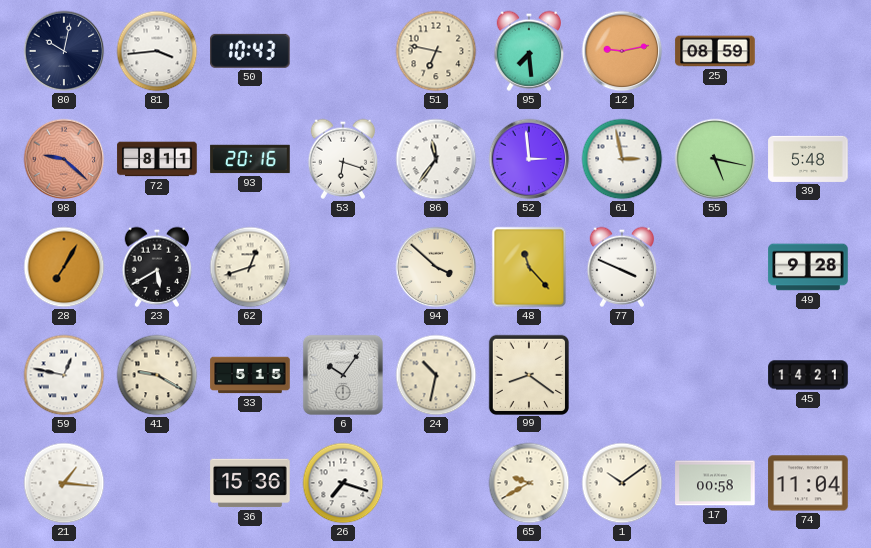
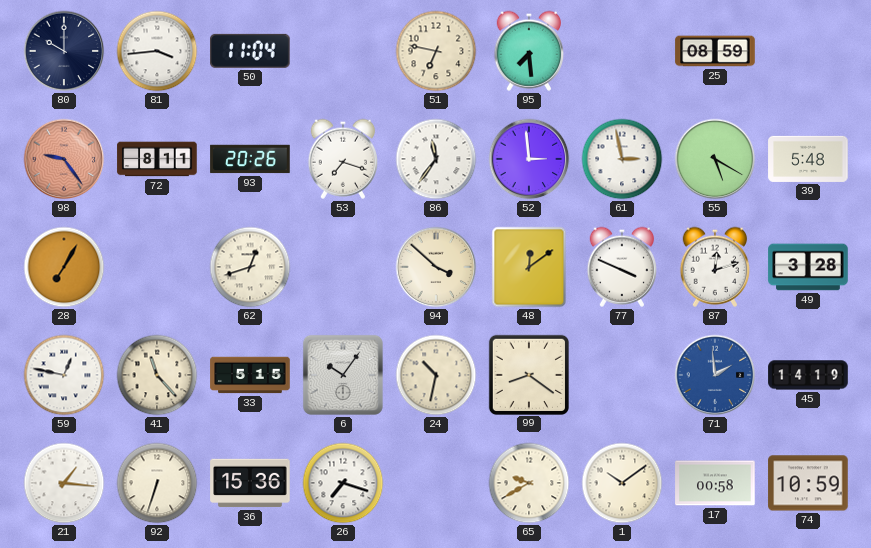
80: 10:02 -> 10:00
50: 10:43 -> 11:04
12: 9:13 -> none
98: 9:22 -> 9:24
93: 20:16 -> 20:26
53: 6:18 -> 7:18
55: 5:17 -> 5:20
23: 5:40 -> none
48: 11:23 -> 12:09
87: none -> 12:12
49: 9:28 -> 3:28
41: 9:20 -> 11:23
71: none -> 1:59
45: 14:21 -> 14:19
92: none -> 6:33
74: 11:04 -> 10:59
